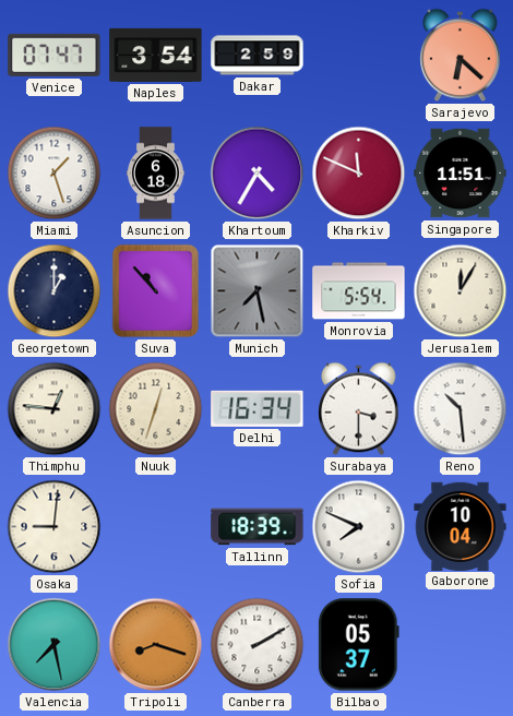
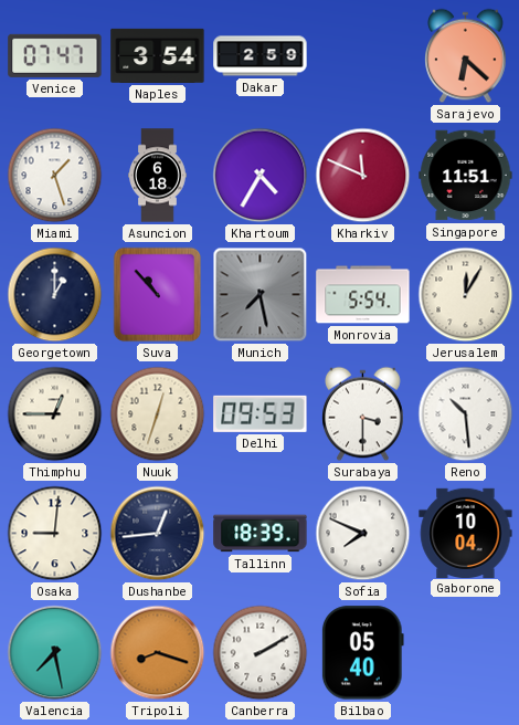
Thimphu: 12:46 -> 12:45
Delhi: 16:34 -> 09:53
Dushanbe: none -> 12:44
Bilbao: 05:37 -> 05:40
